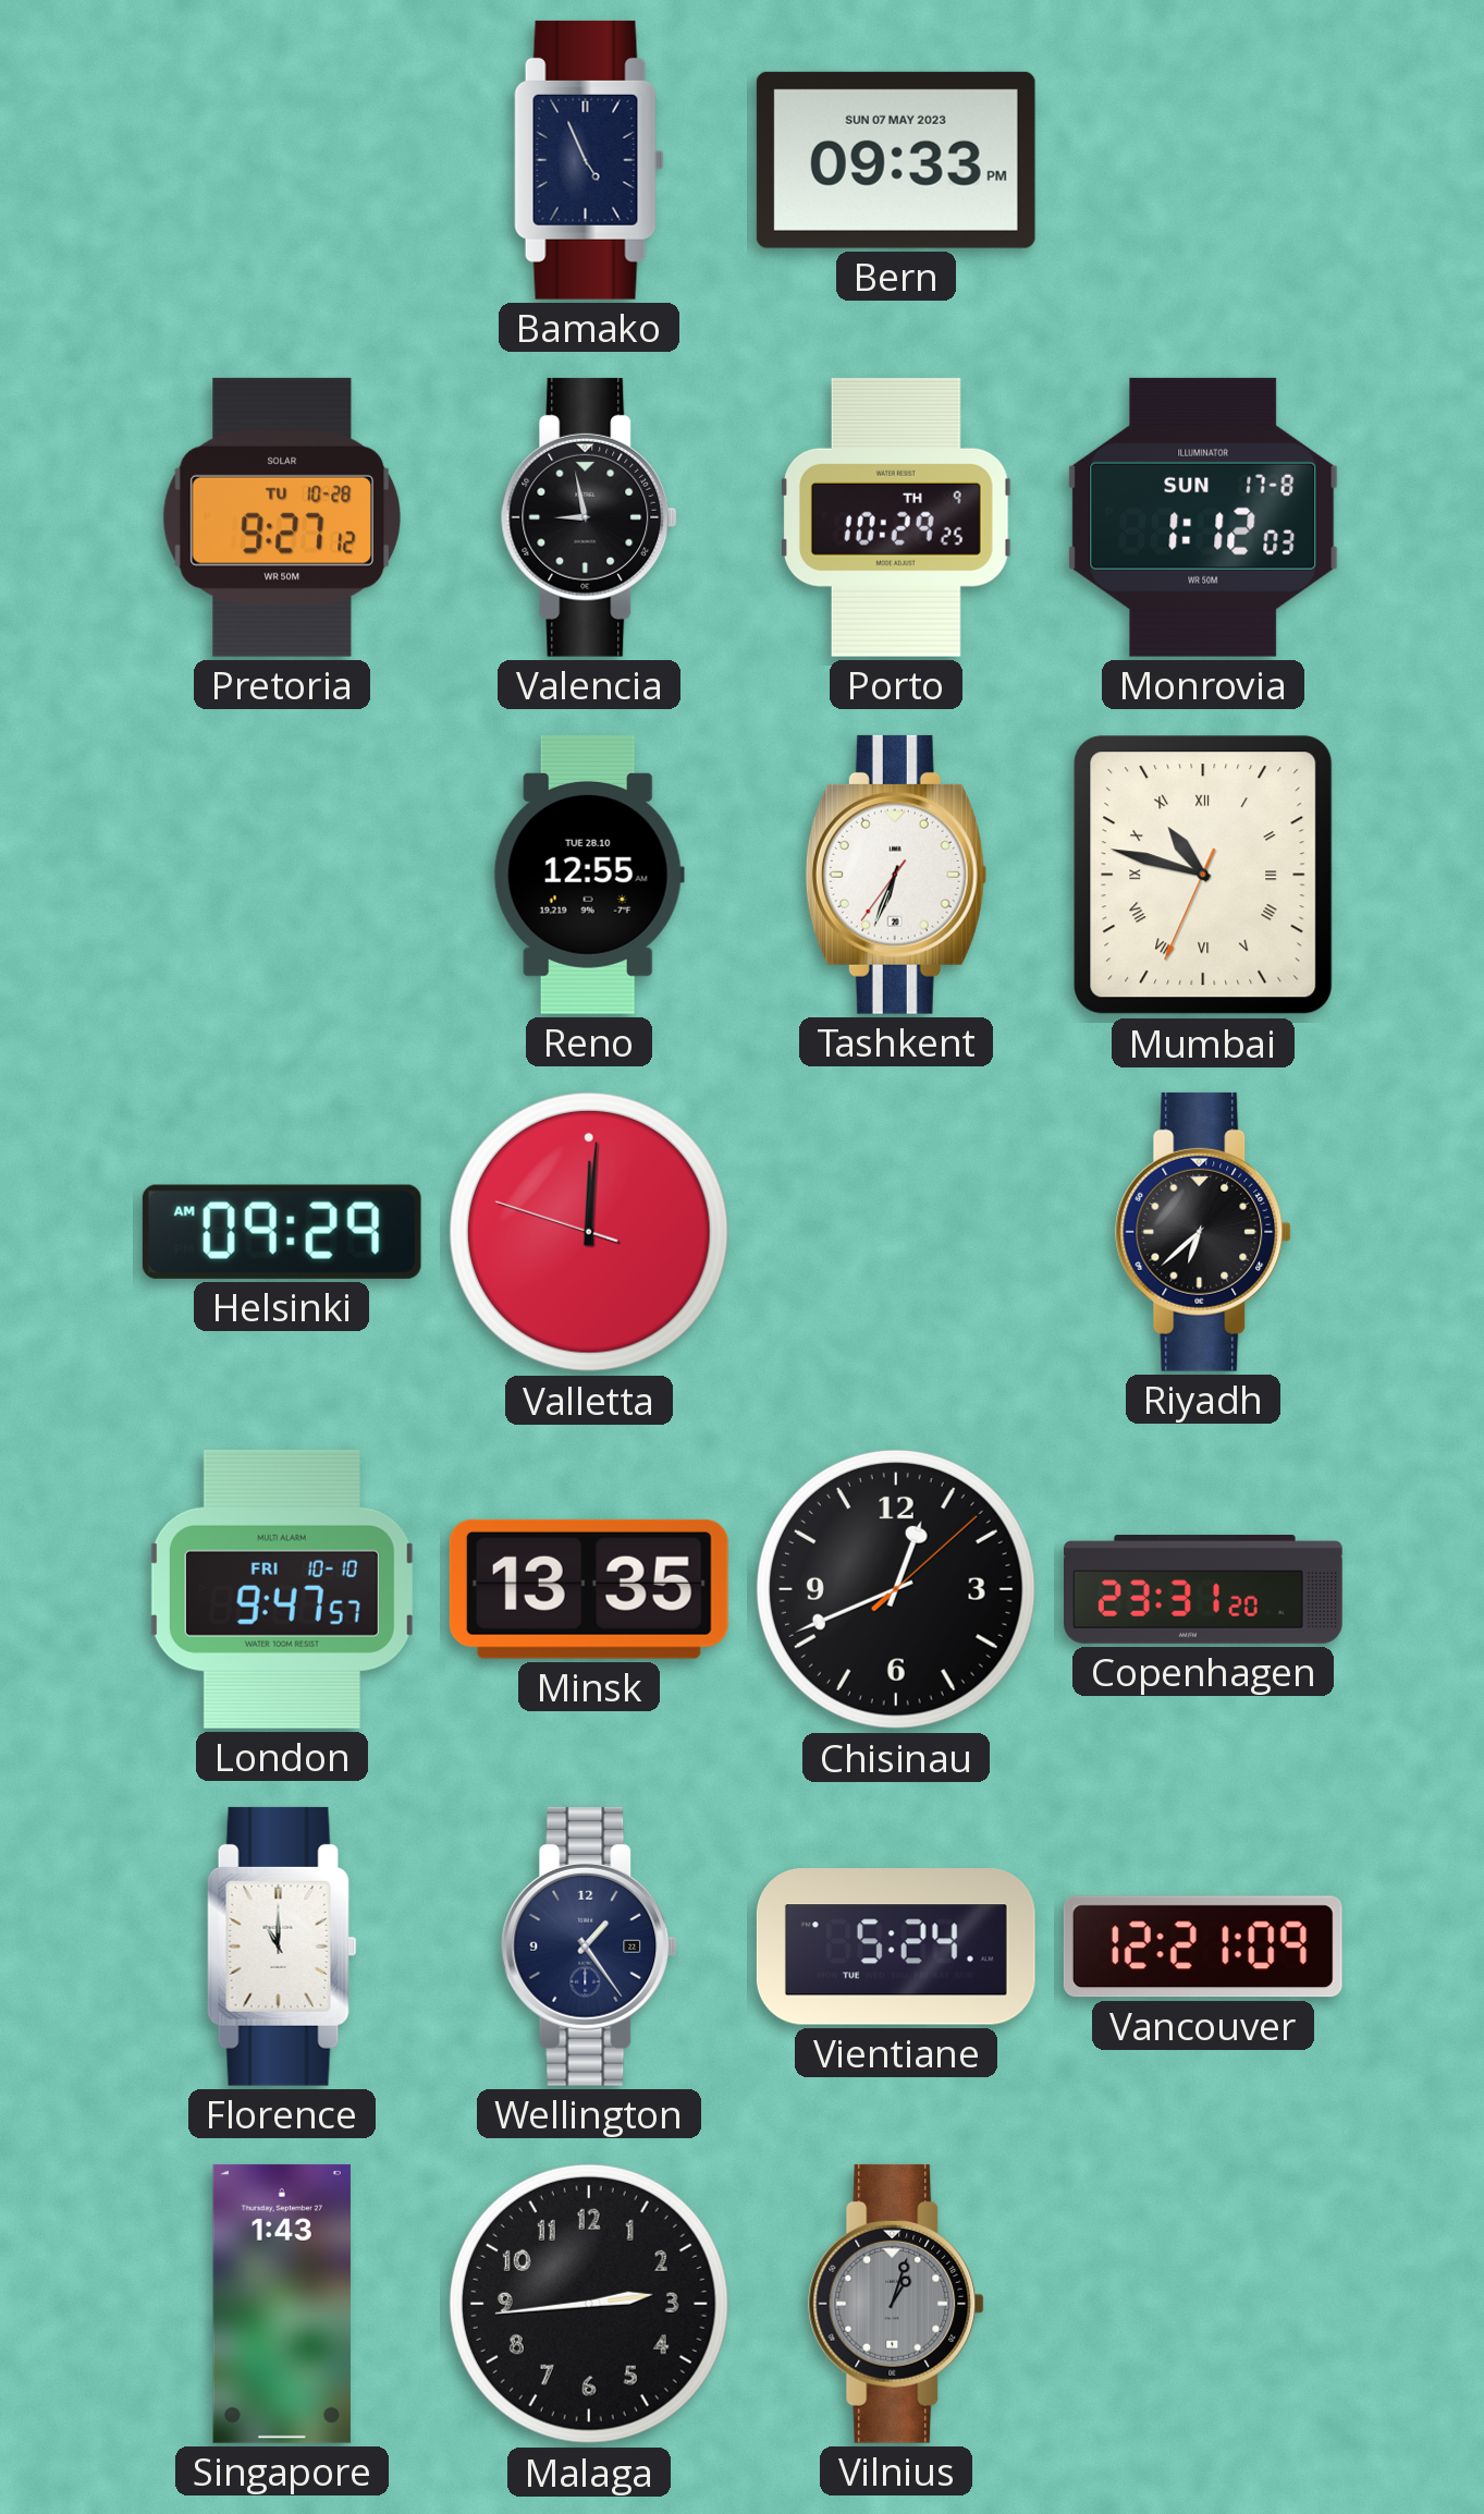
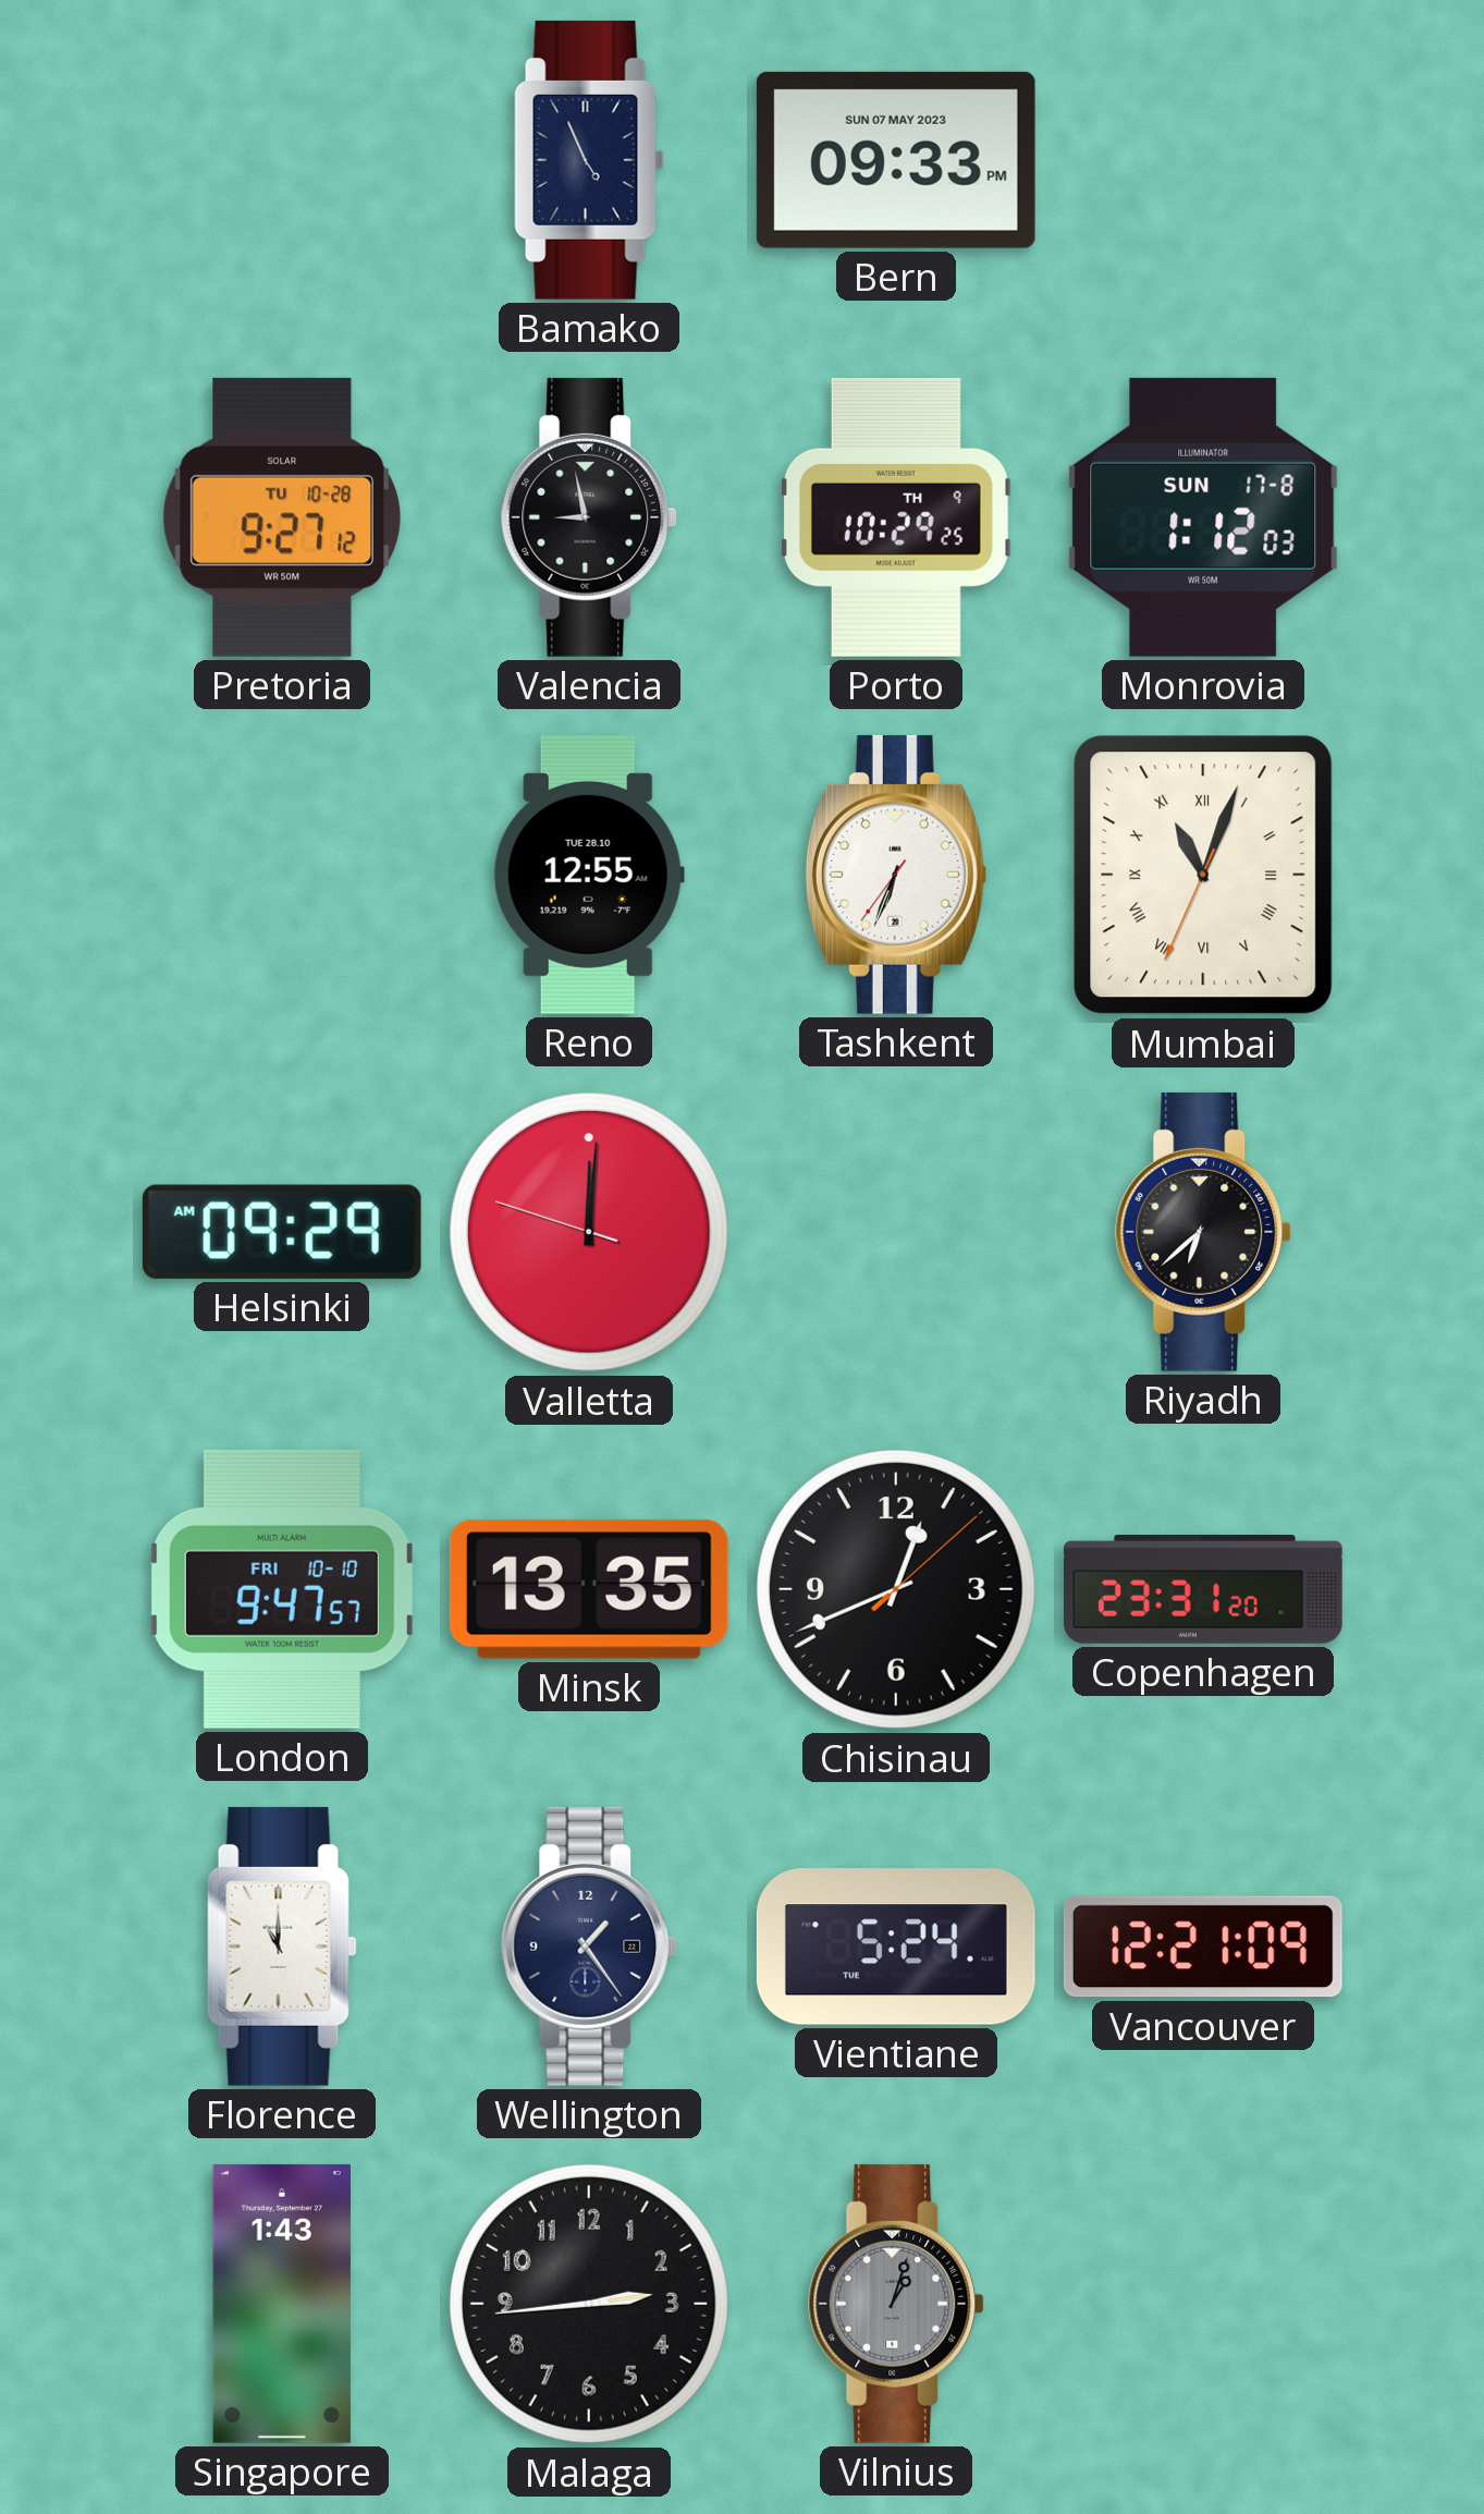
Mumbai: 10:47 -> 11:03
